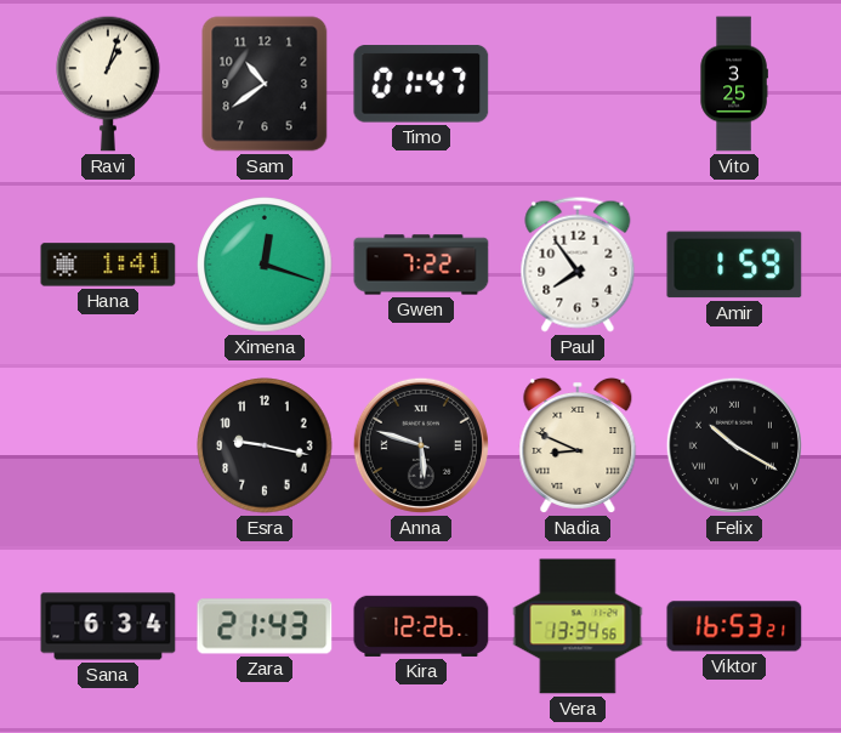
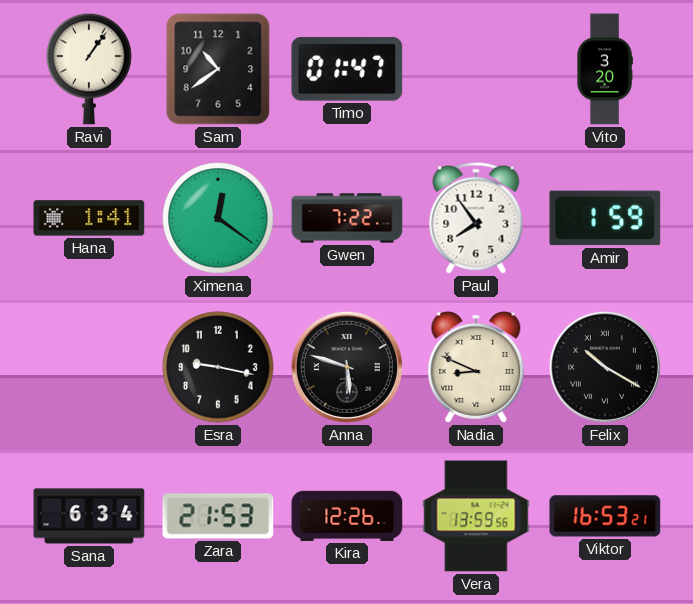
Ravi: 1:03 -> 1:06
Vito: 3:25 -> 3:20
Ximena: 12:18 -> 12:21
Zara: 21:43 -> 21:53
Vera: 13:34 -> 13:59
